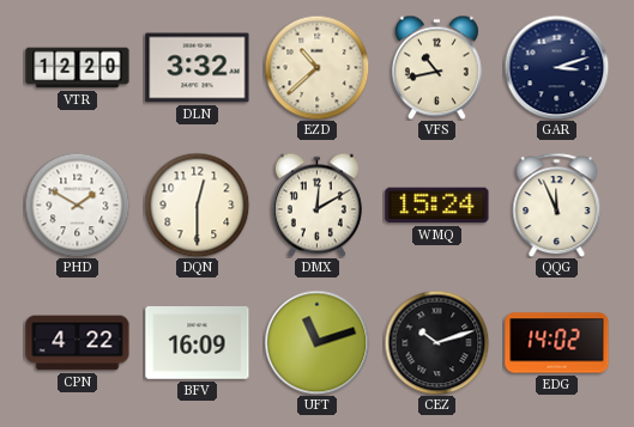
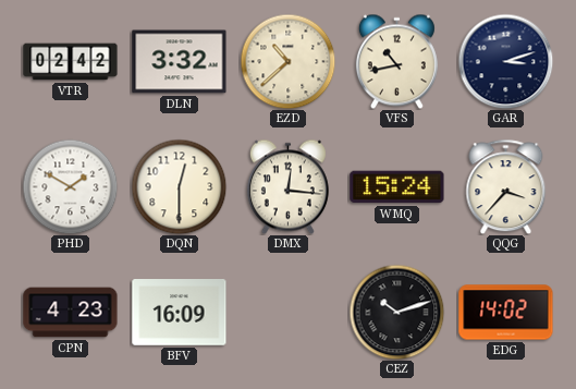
VTR: 12:20 -> 02:42
DMX: 12:10 -> 12:16
QQG: 11:56 -> 3:37
CPN: 4:22 -> 4:23
UFT: 11:12 -> none
